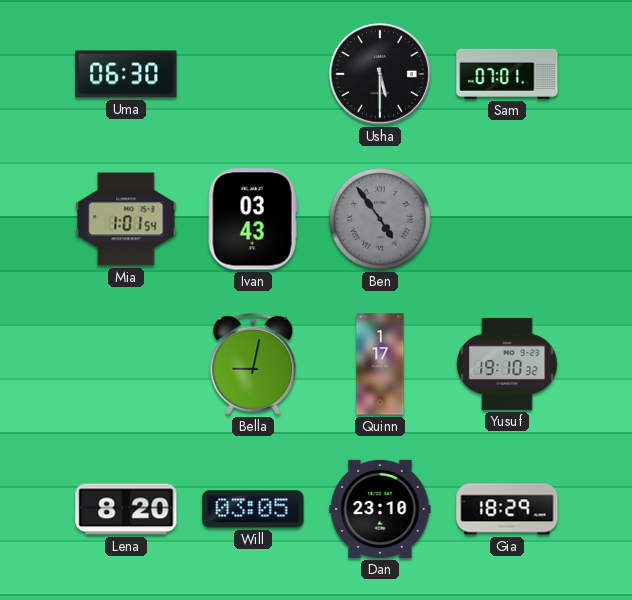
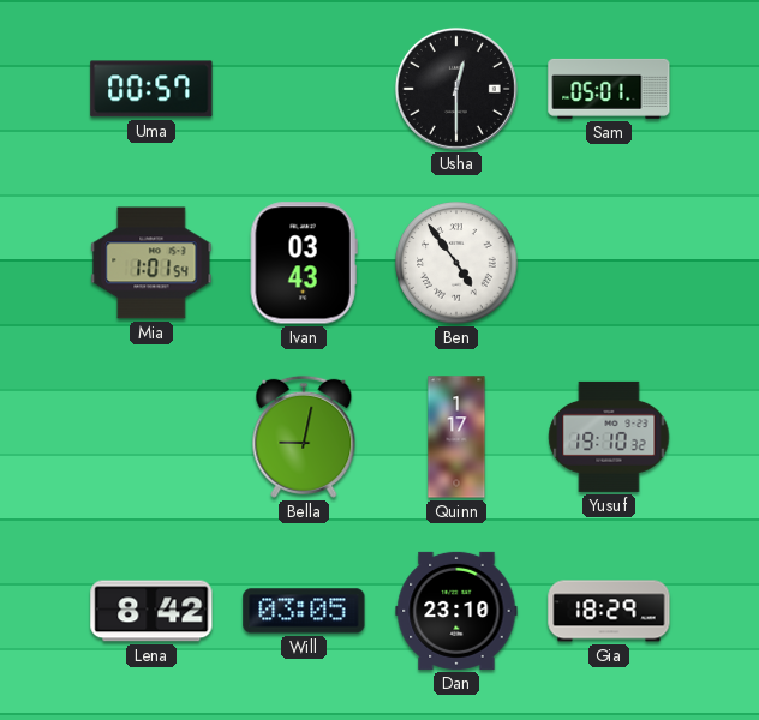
Uma: 06:30 -> 00:57
Usha: 5:30 -> 12:30
Sam: 07:01 -> 05:01
Ben dial: grey -> white
Lena: 8:20 -> 8:42
